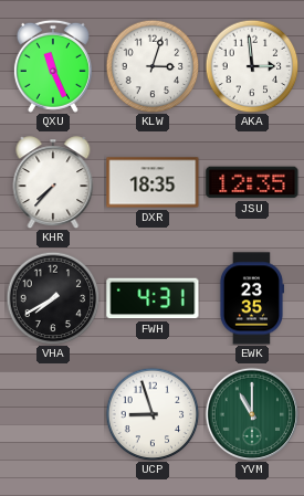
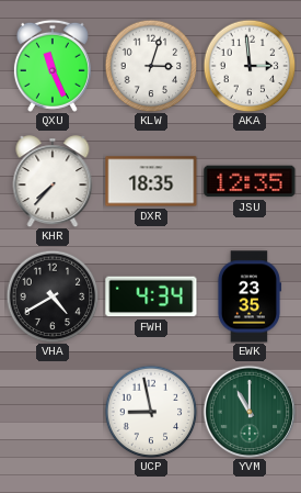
VHA: 7:40 -> 4:40
FWH: 4:31 -> 4:34
UCP: 8:57 -> 8:58
